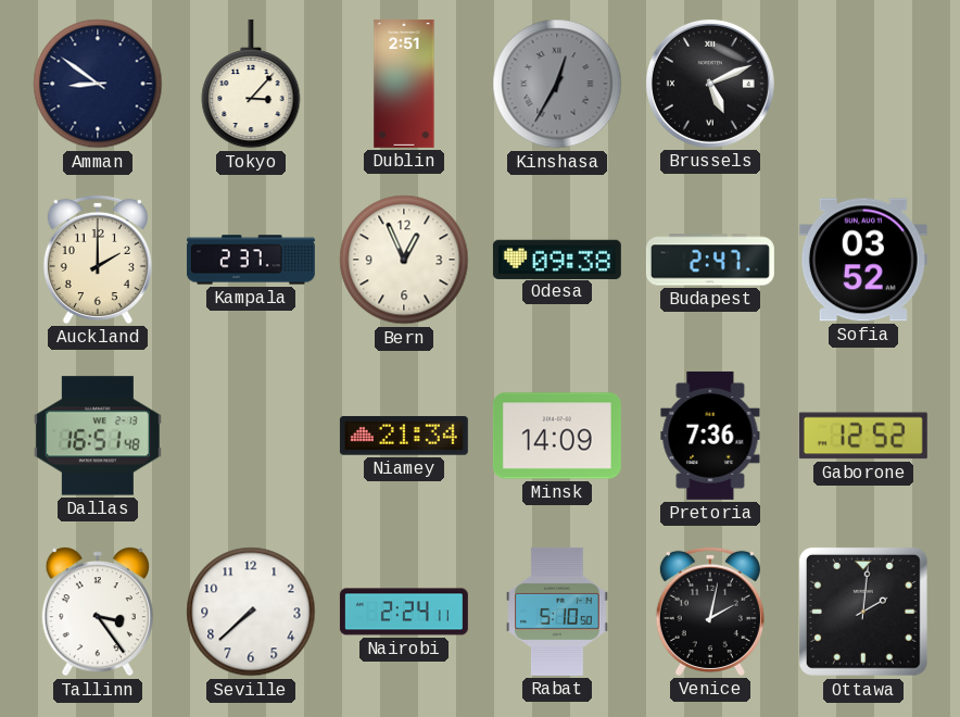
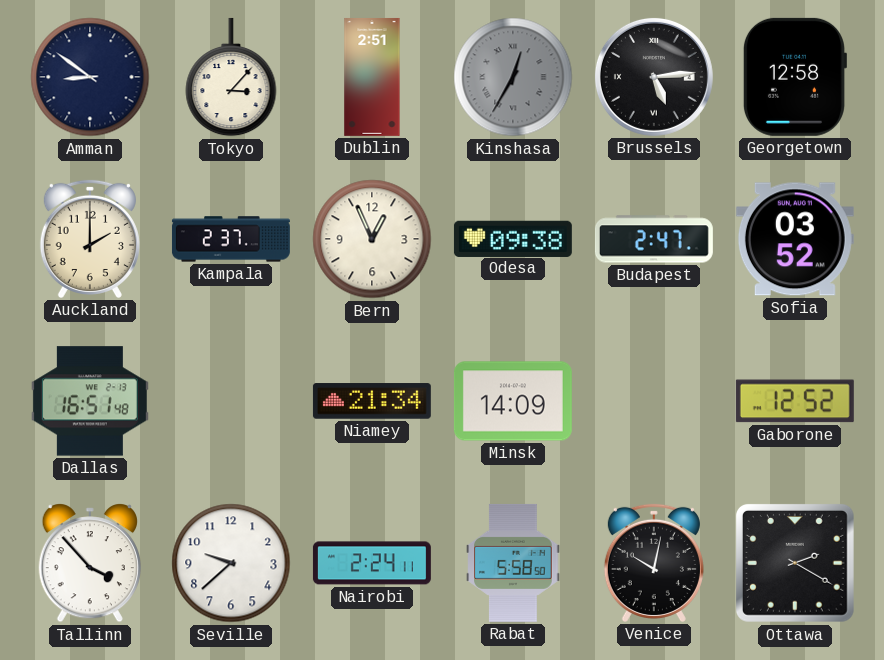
Brussels: 5:11 -> 5:14
Georgetown: none -> 12:58
Pretoria: 7:36 -> none
Tallinn: 3:24 -> 3:53
Seville: 7:38 -> 9:38
Rabat: 5:10 -> 5:58
Venice: 2:02 -> 10:02
Ottawa: 2:01 -> 2:20
